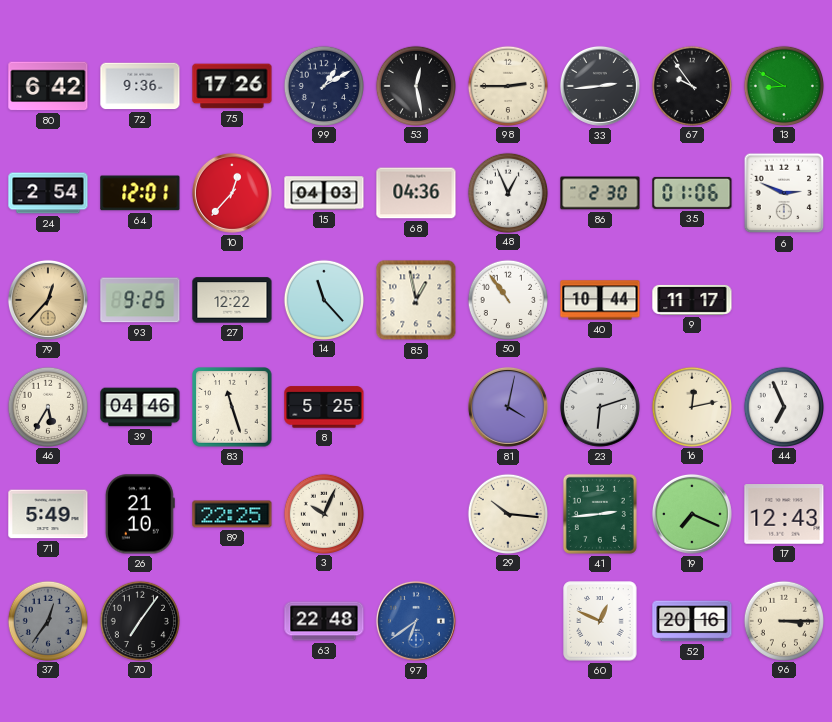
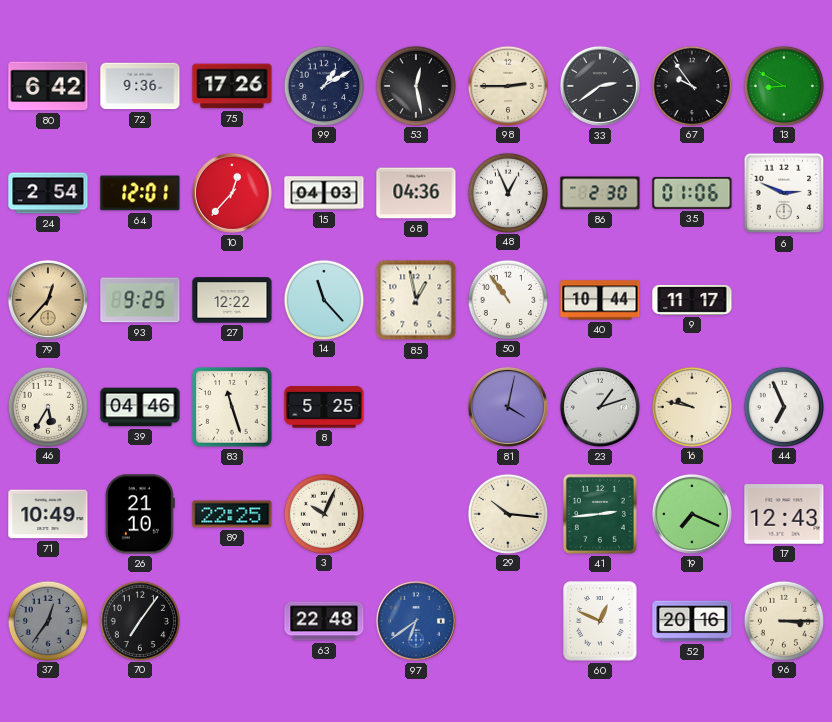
33: 2:44 -> 2:39
23: 6:12 -> 1:12
16: 12:13 -> 9:47
71: 5:49 -> 10:49
